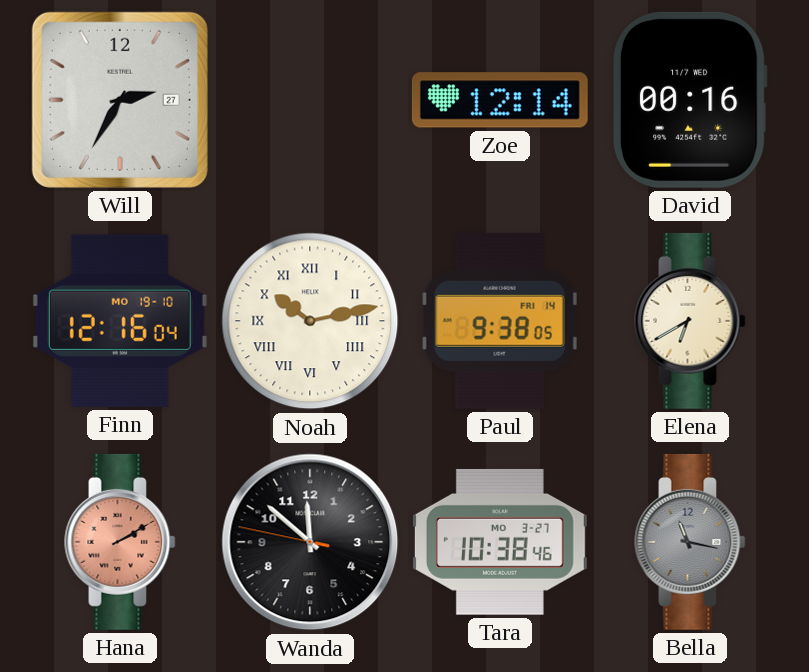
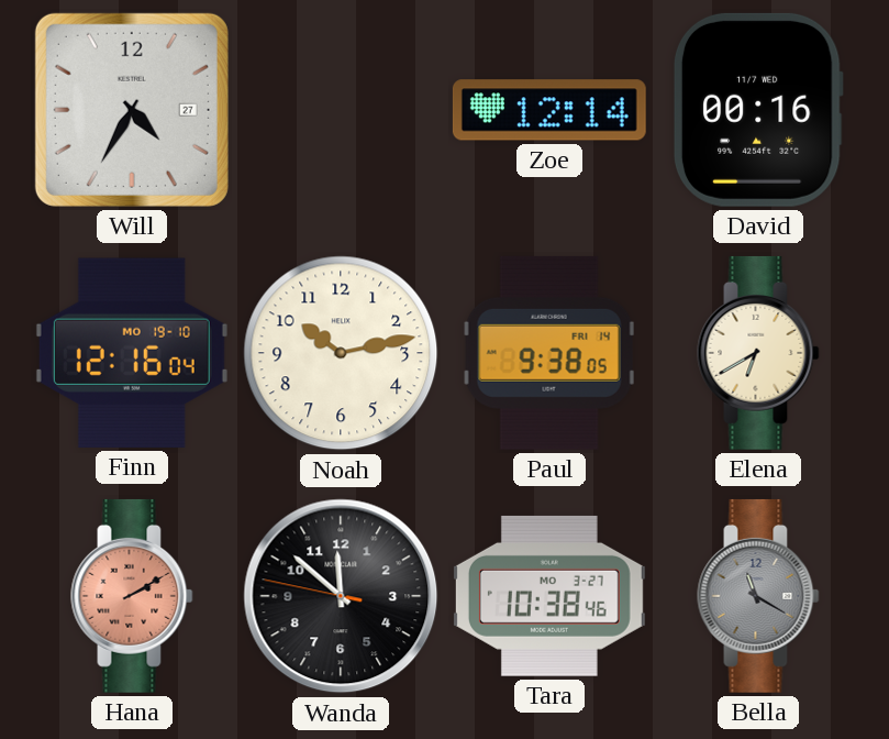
Will: 2:35 -> 4:35
Noah numerals: Roman -> Arabic
Bella: 11:17 -> 11:20
